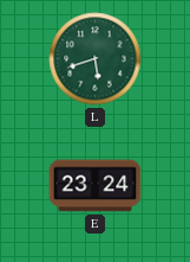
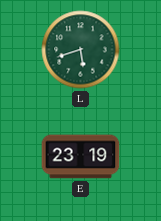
E: 23:24 -> 23:19
